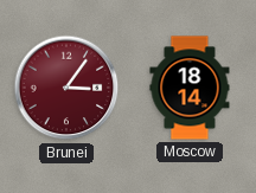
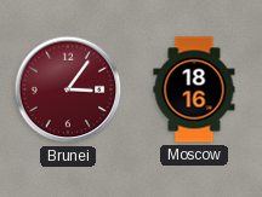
Moscow: 18:14 -> 18:16
